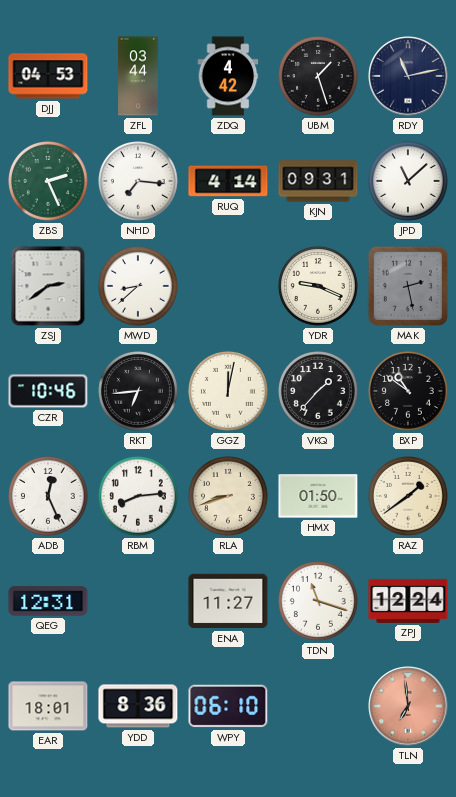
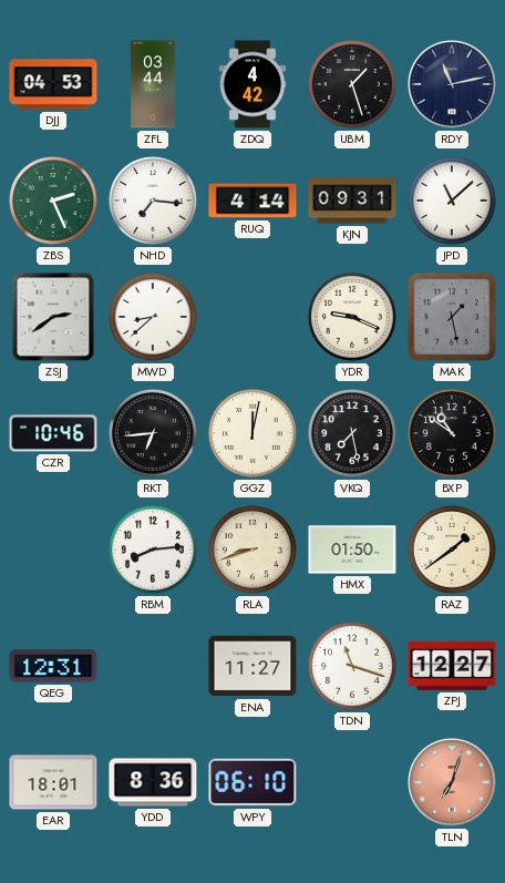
MAK: 2:28 -> 1:28
VKQ: 1:37 -> 7:28
ADB: 12:26 -> none
ZPJ: 12:24 -> 12:27
TLN: 6:59 -> 7:03
